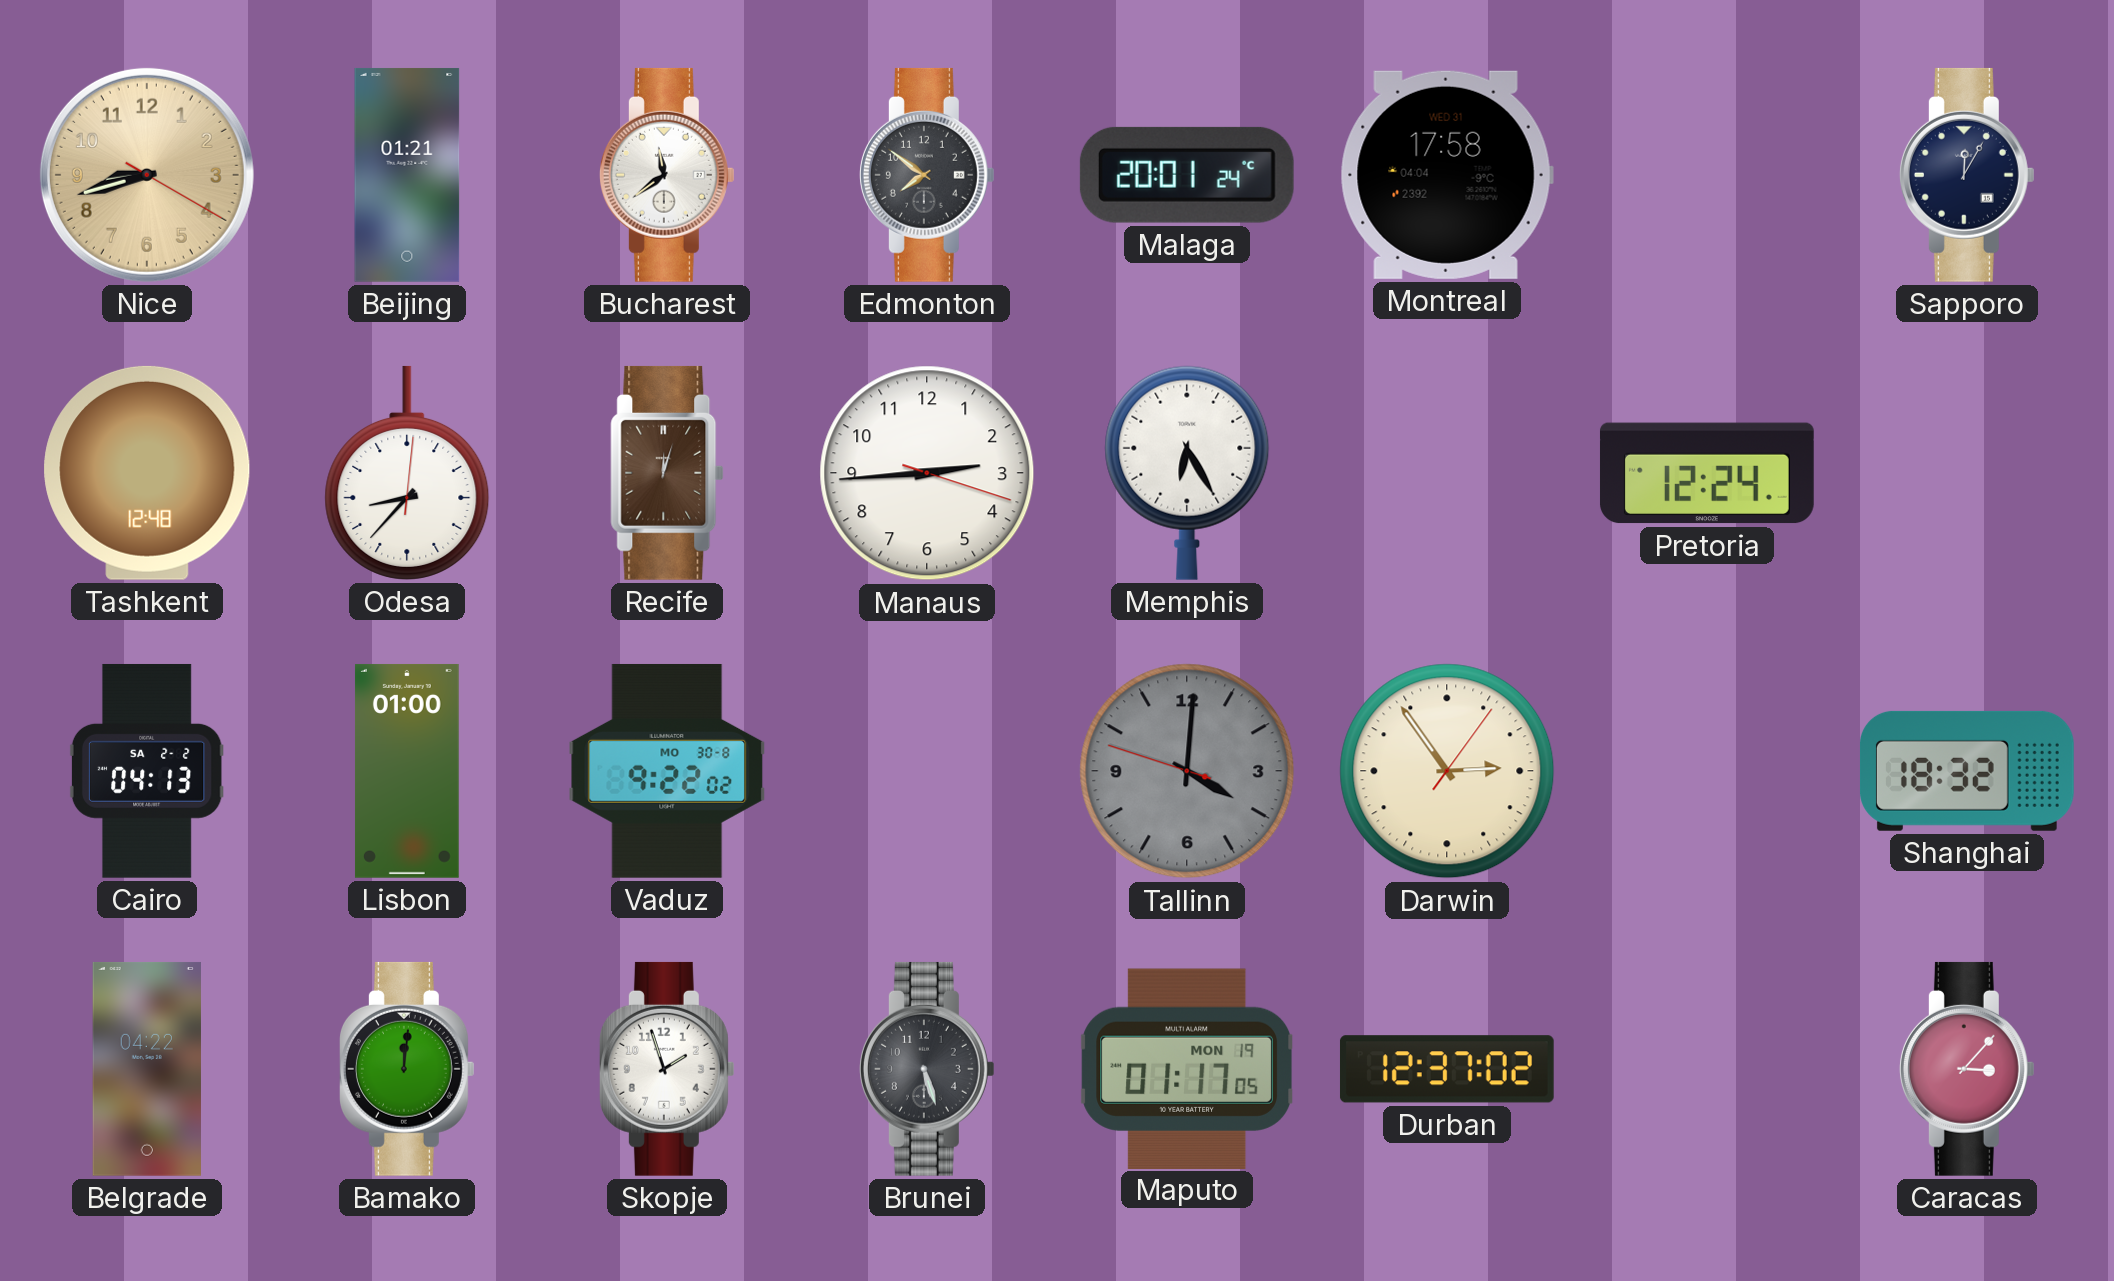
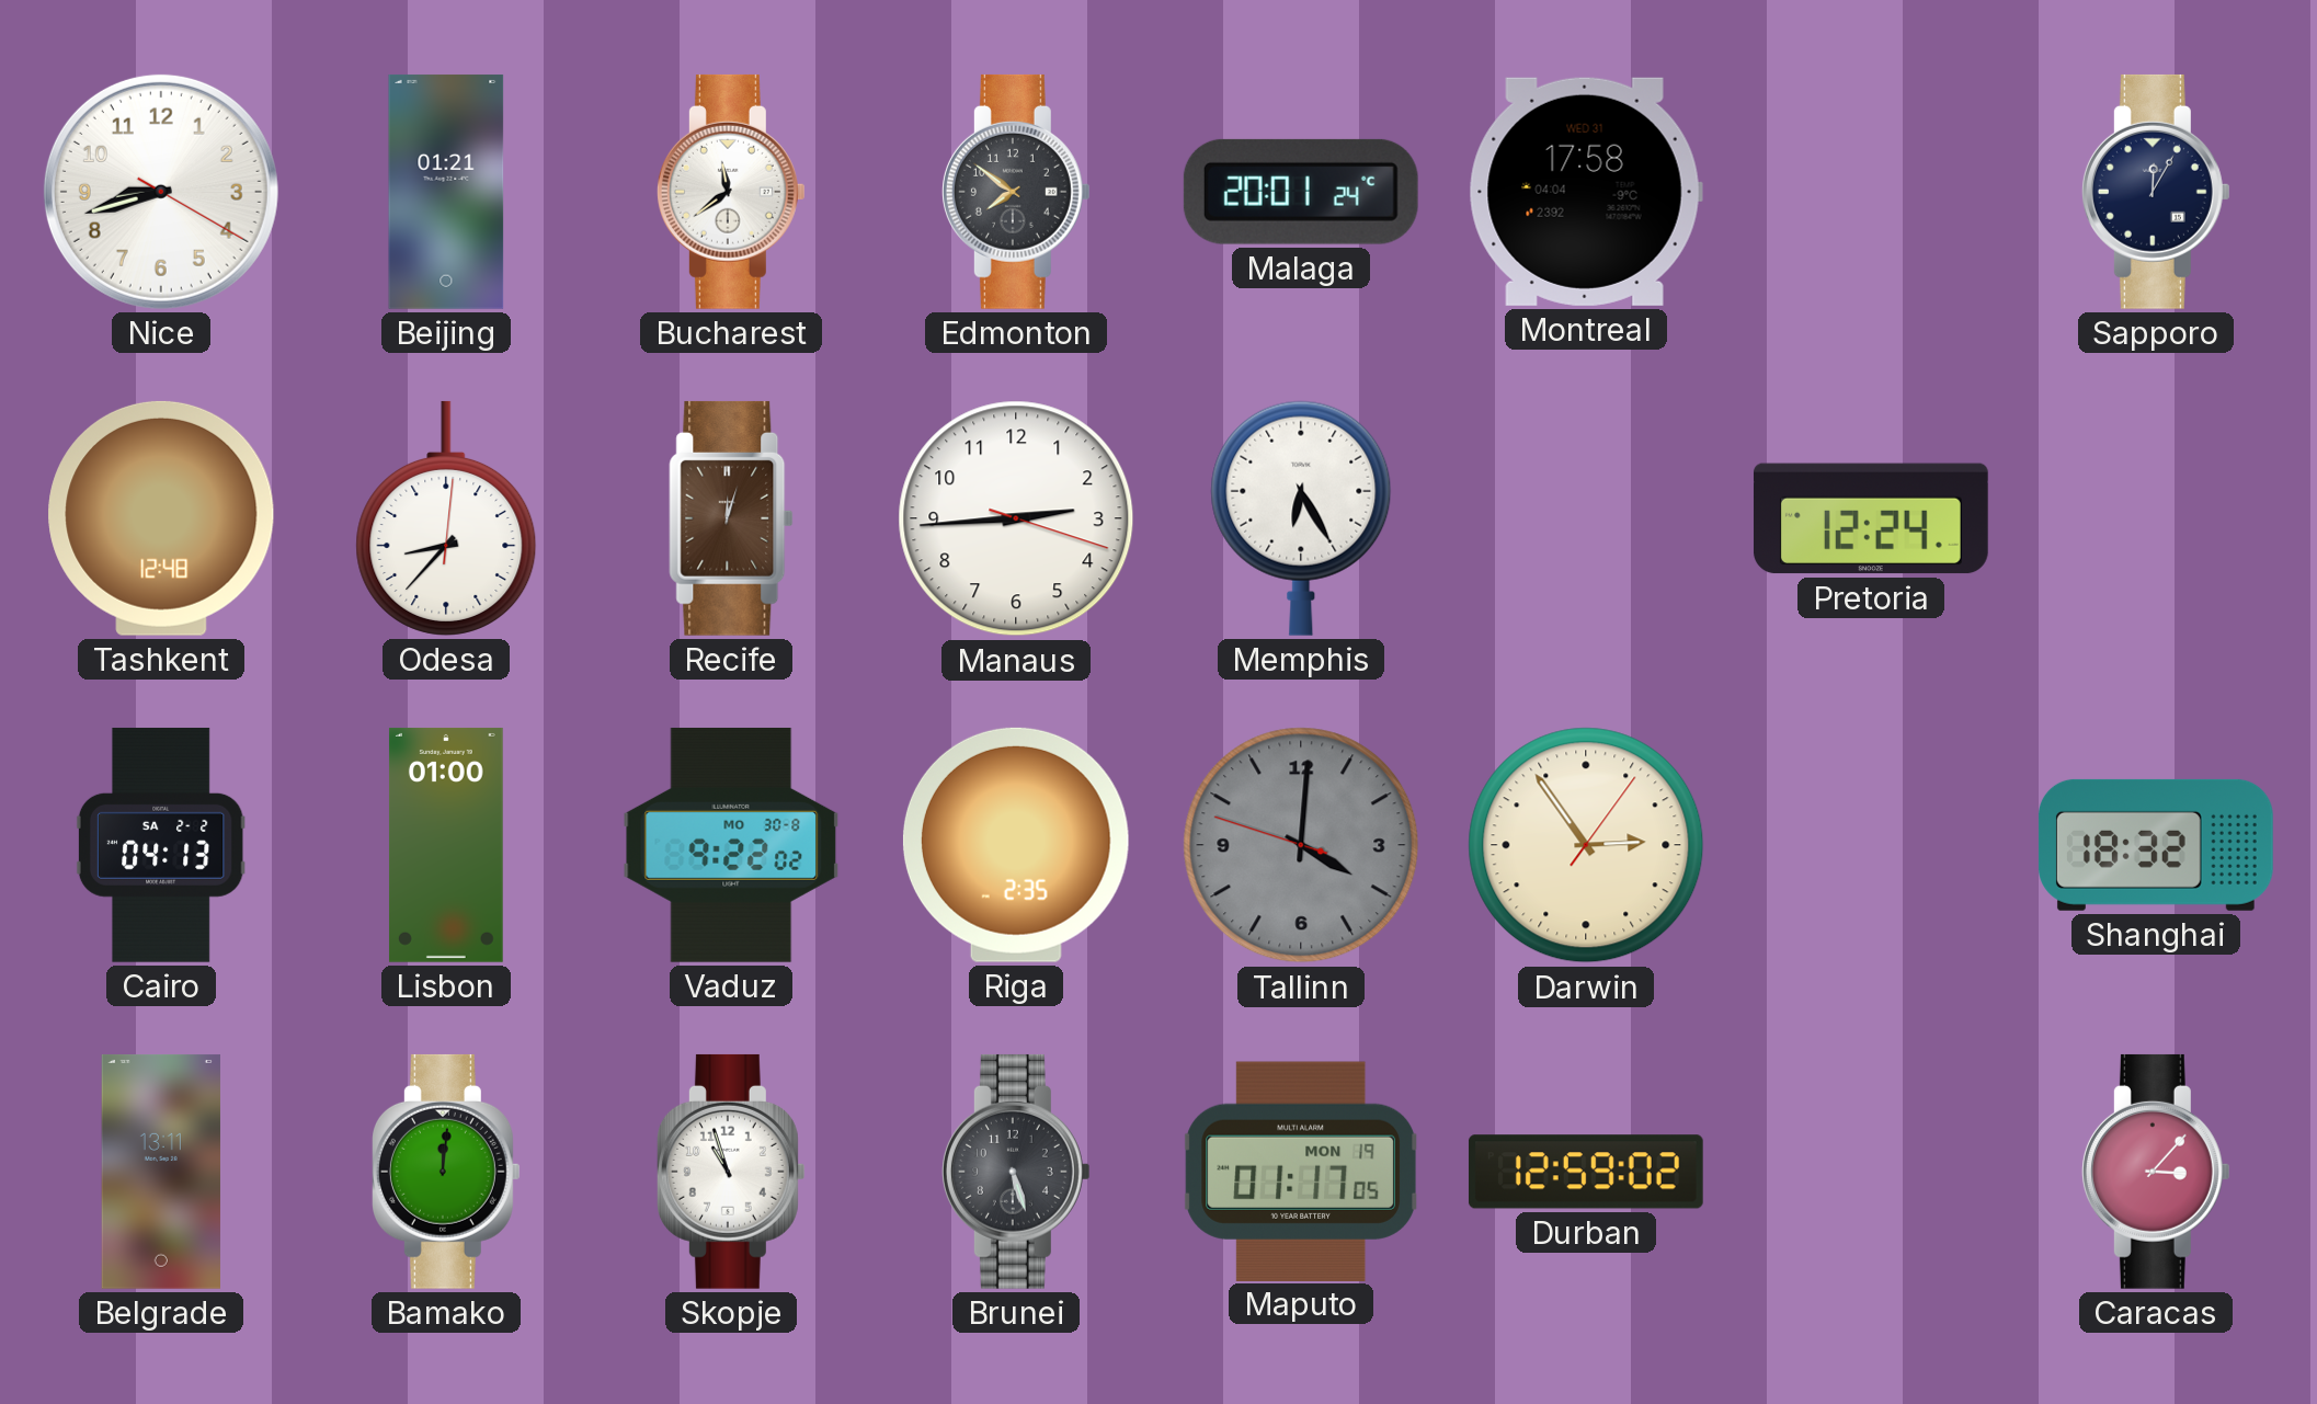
Nice dial: champagne -> white
Riga: none -> 2:35
Belgrade: 04:22 -> 13:11
Skopje: 1:57 -> 10:57
Durban: 12:37 -> 12:59
